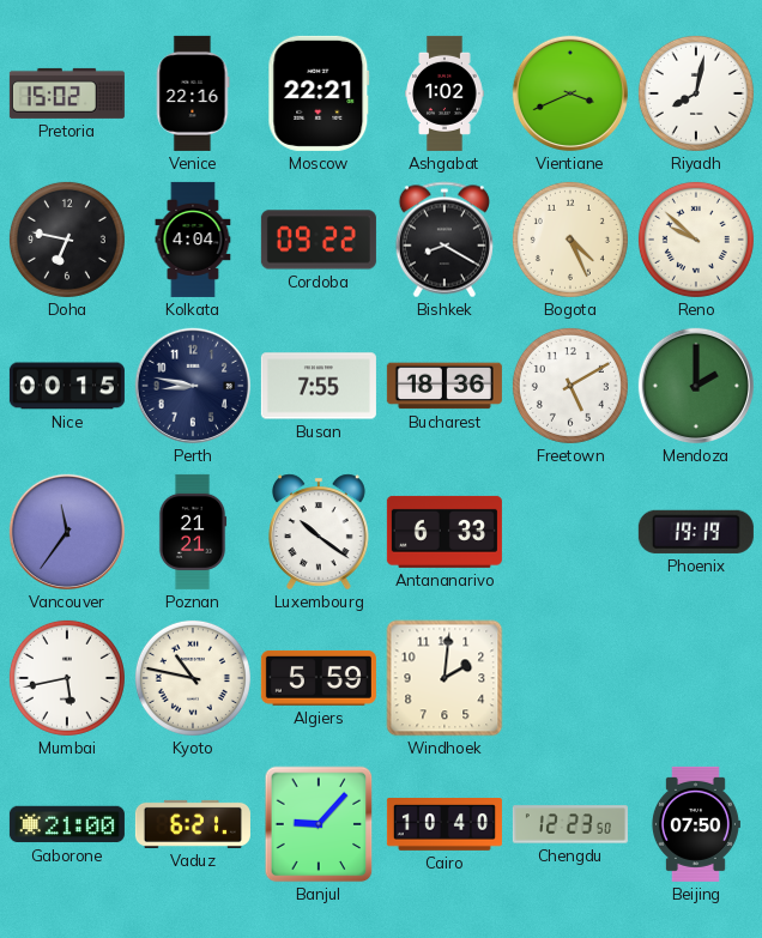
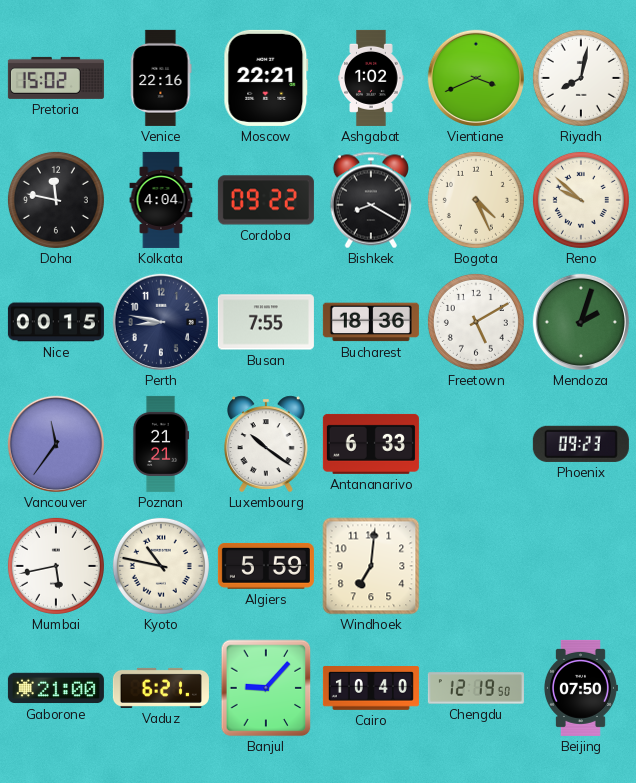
Doha: 6:47 -> 11:47
Mendoza: 2:00 -> 2:03
Phoenix: 19:19 -> 09:23
Windhoek: 2:01 -> 7:01
Chengdu: 12:23 -> 12:19
